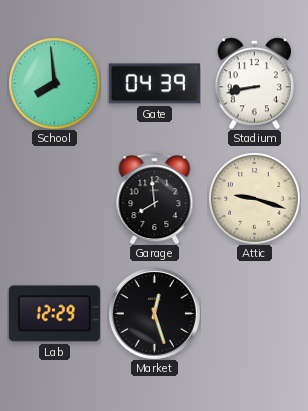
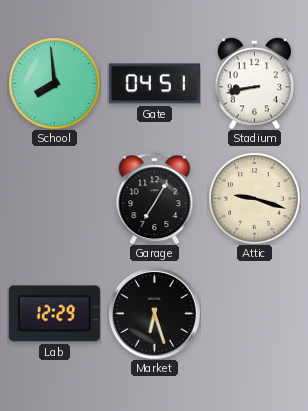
Gate: 04:39 -> 04:51
Garage: 7:59 -> 7:05
Market: 12:27 -> 6:27
